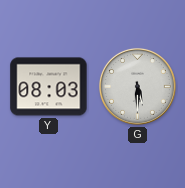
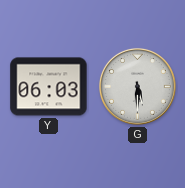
Y: 08:03 -> 06:03
